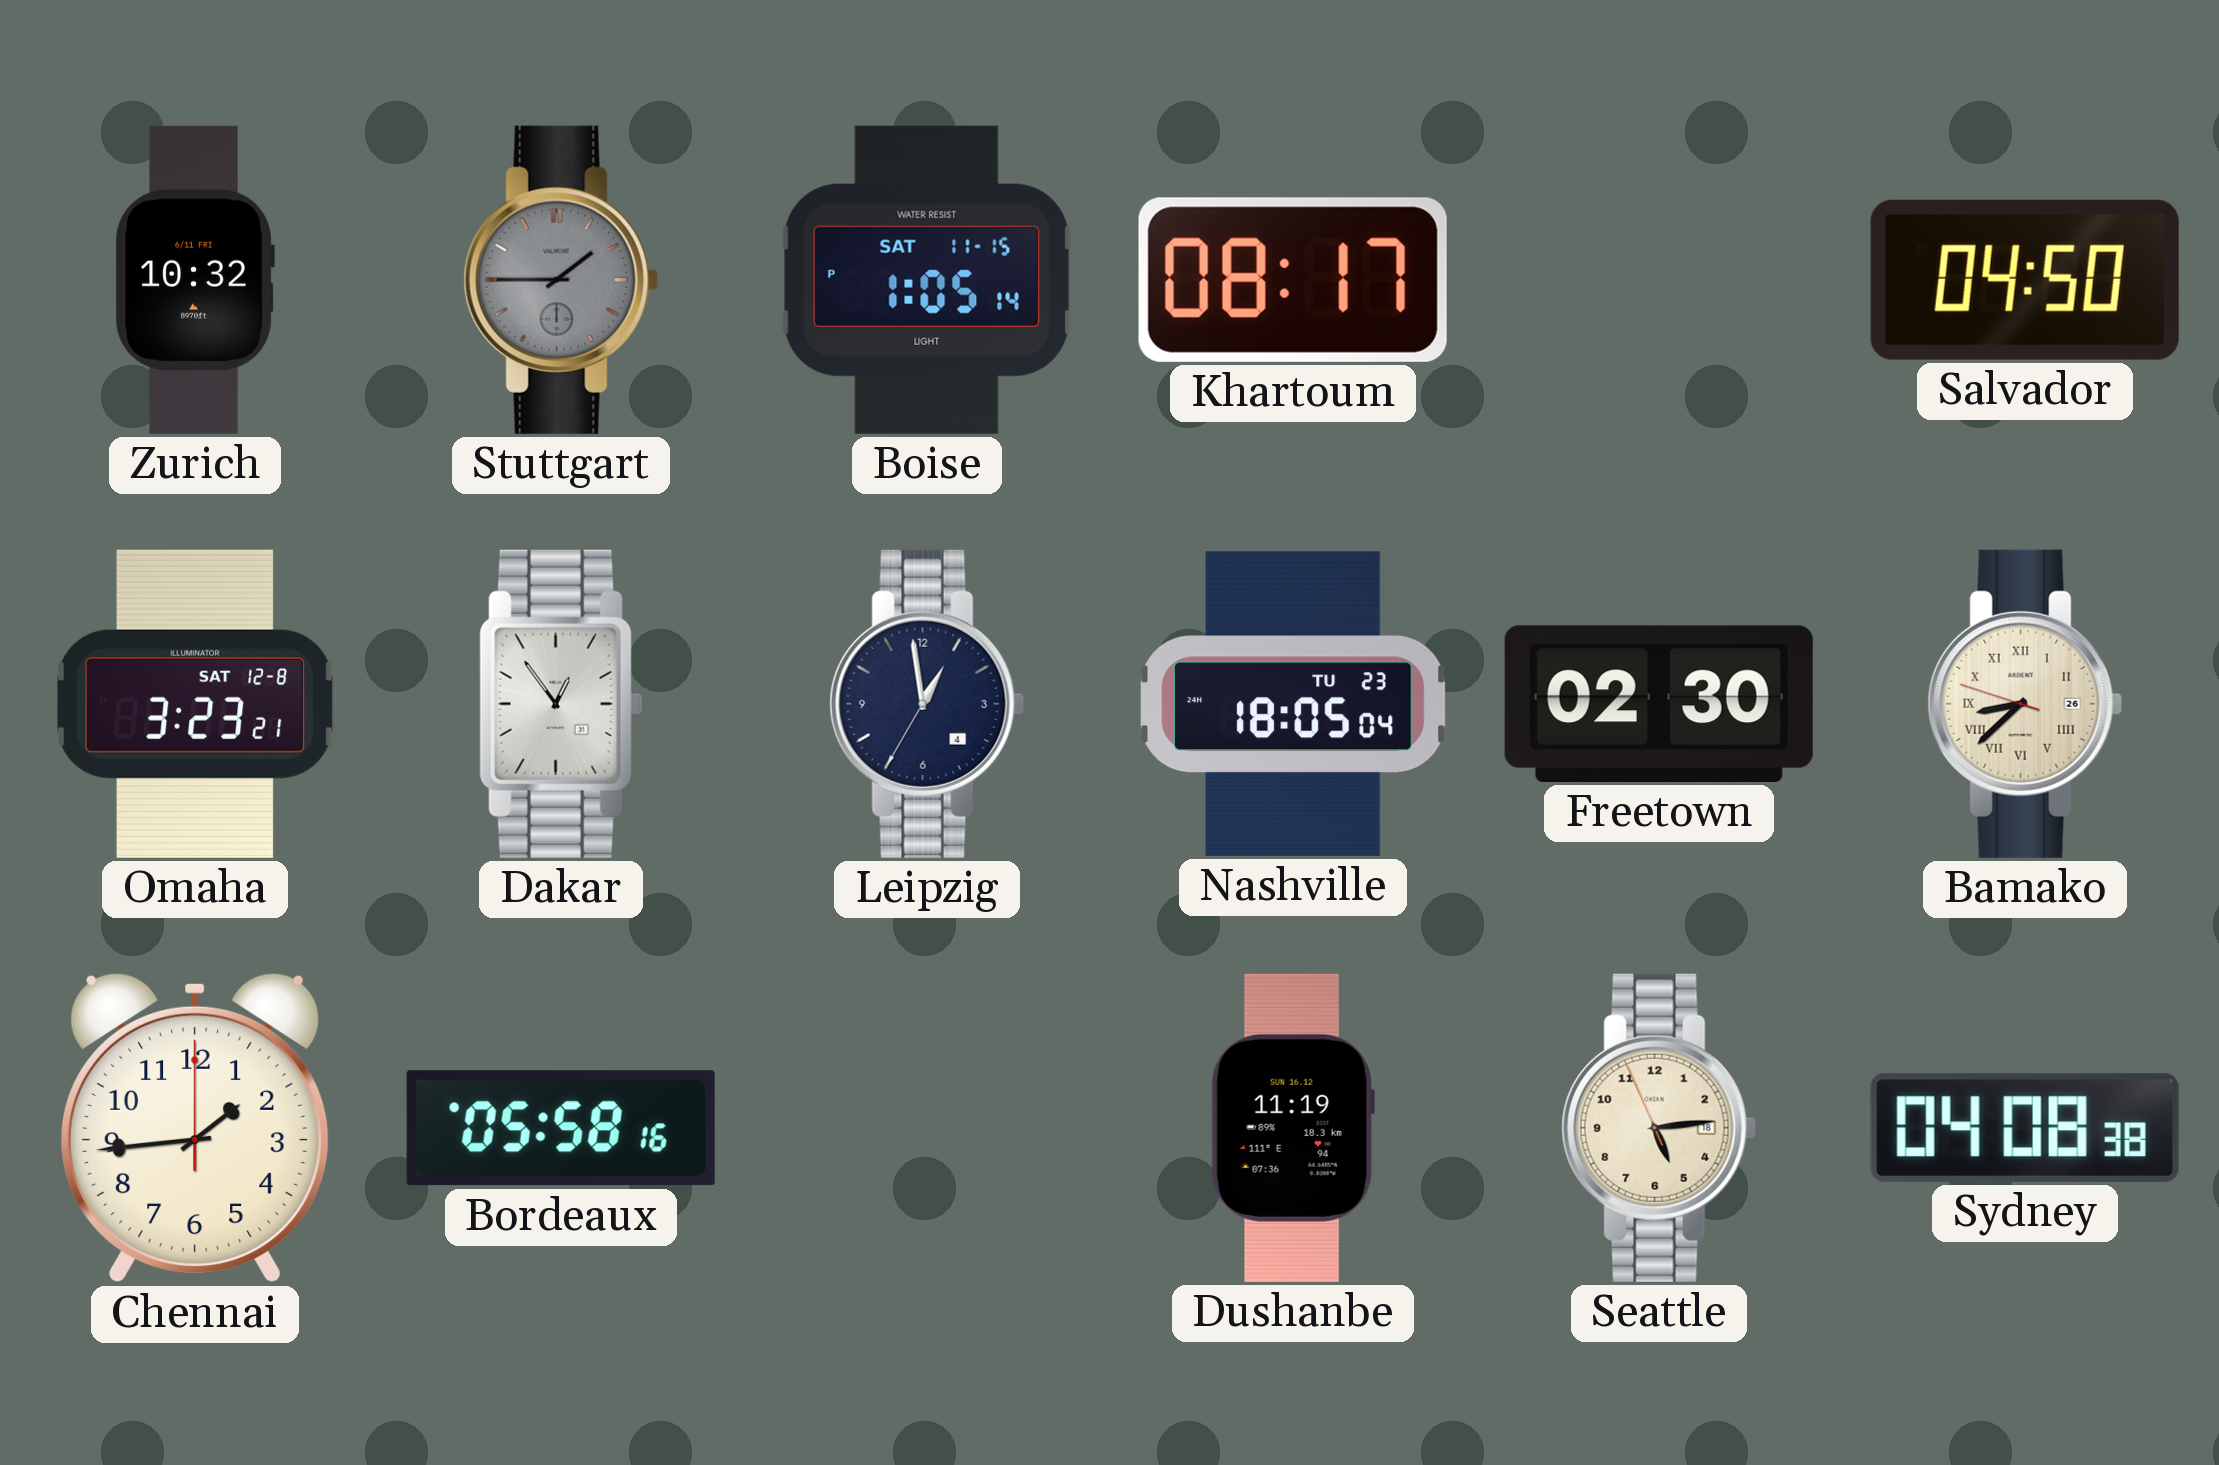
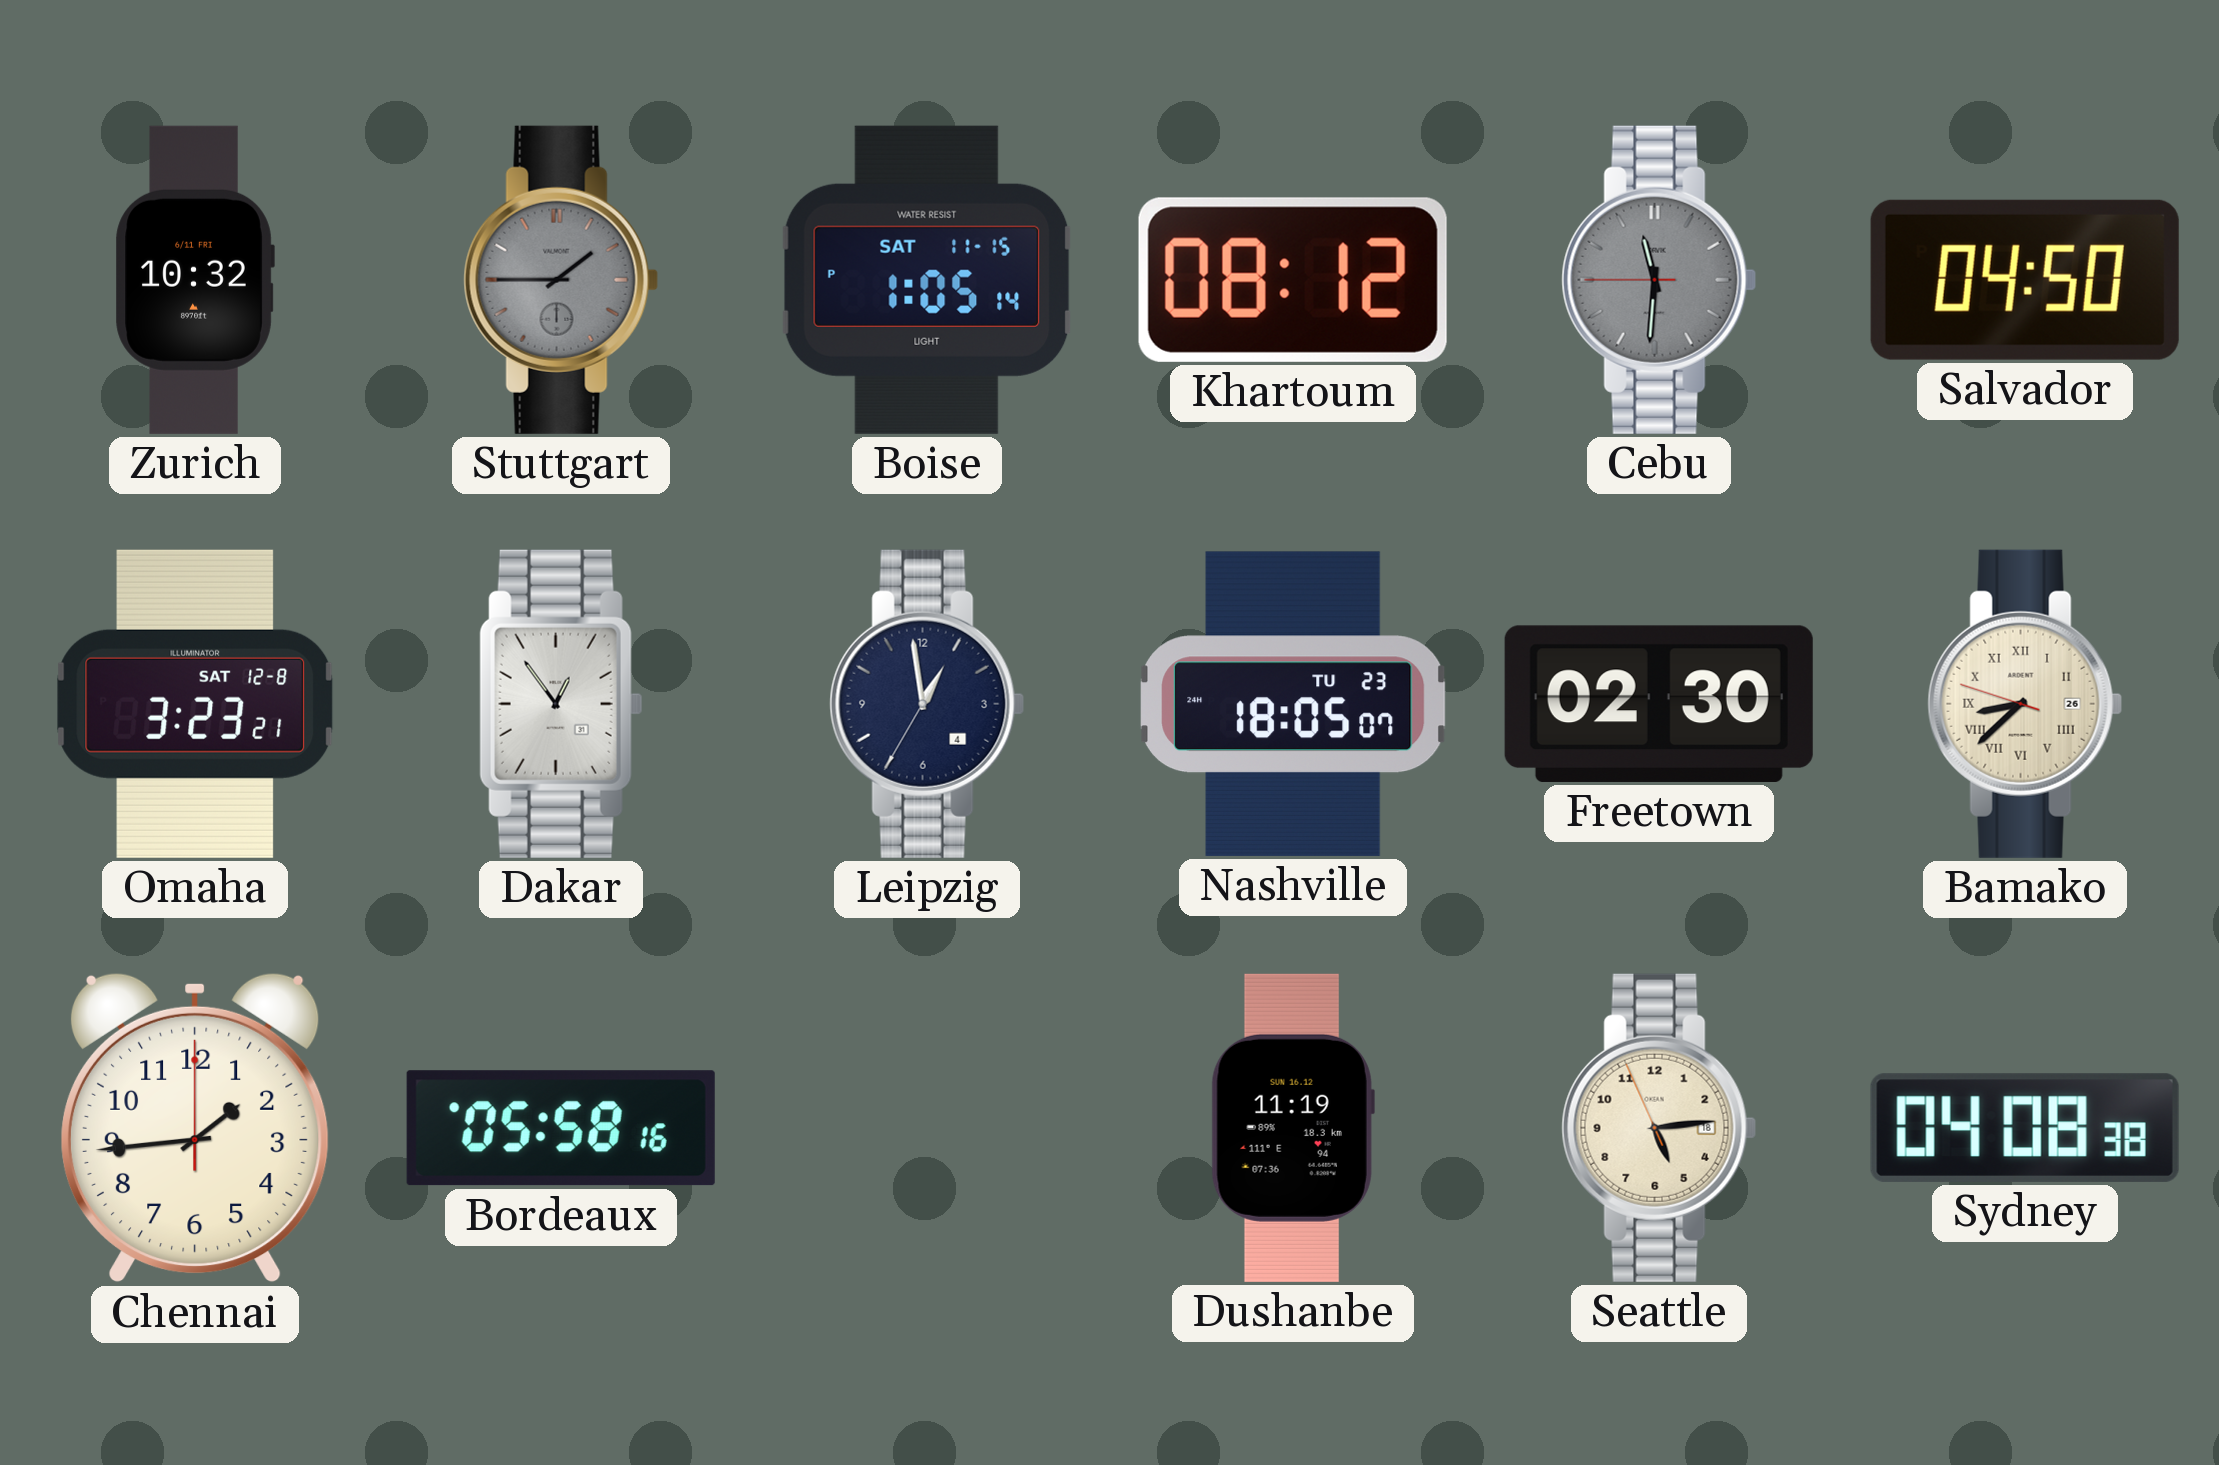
Khartoum: 08:17 -> 08:12
Cebu: none -> 11:30
Nashville: 18:05:04 -> 18:05:07
